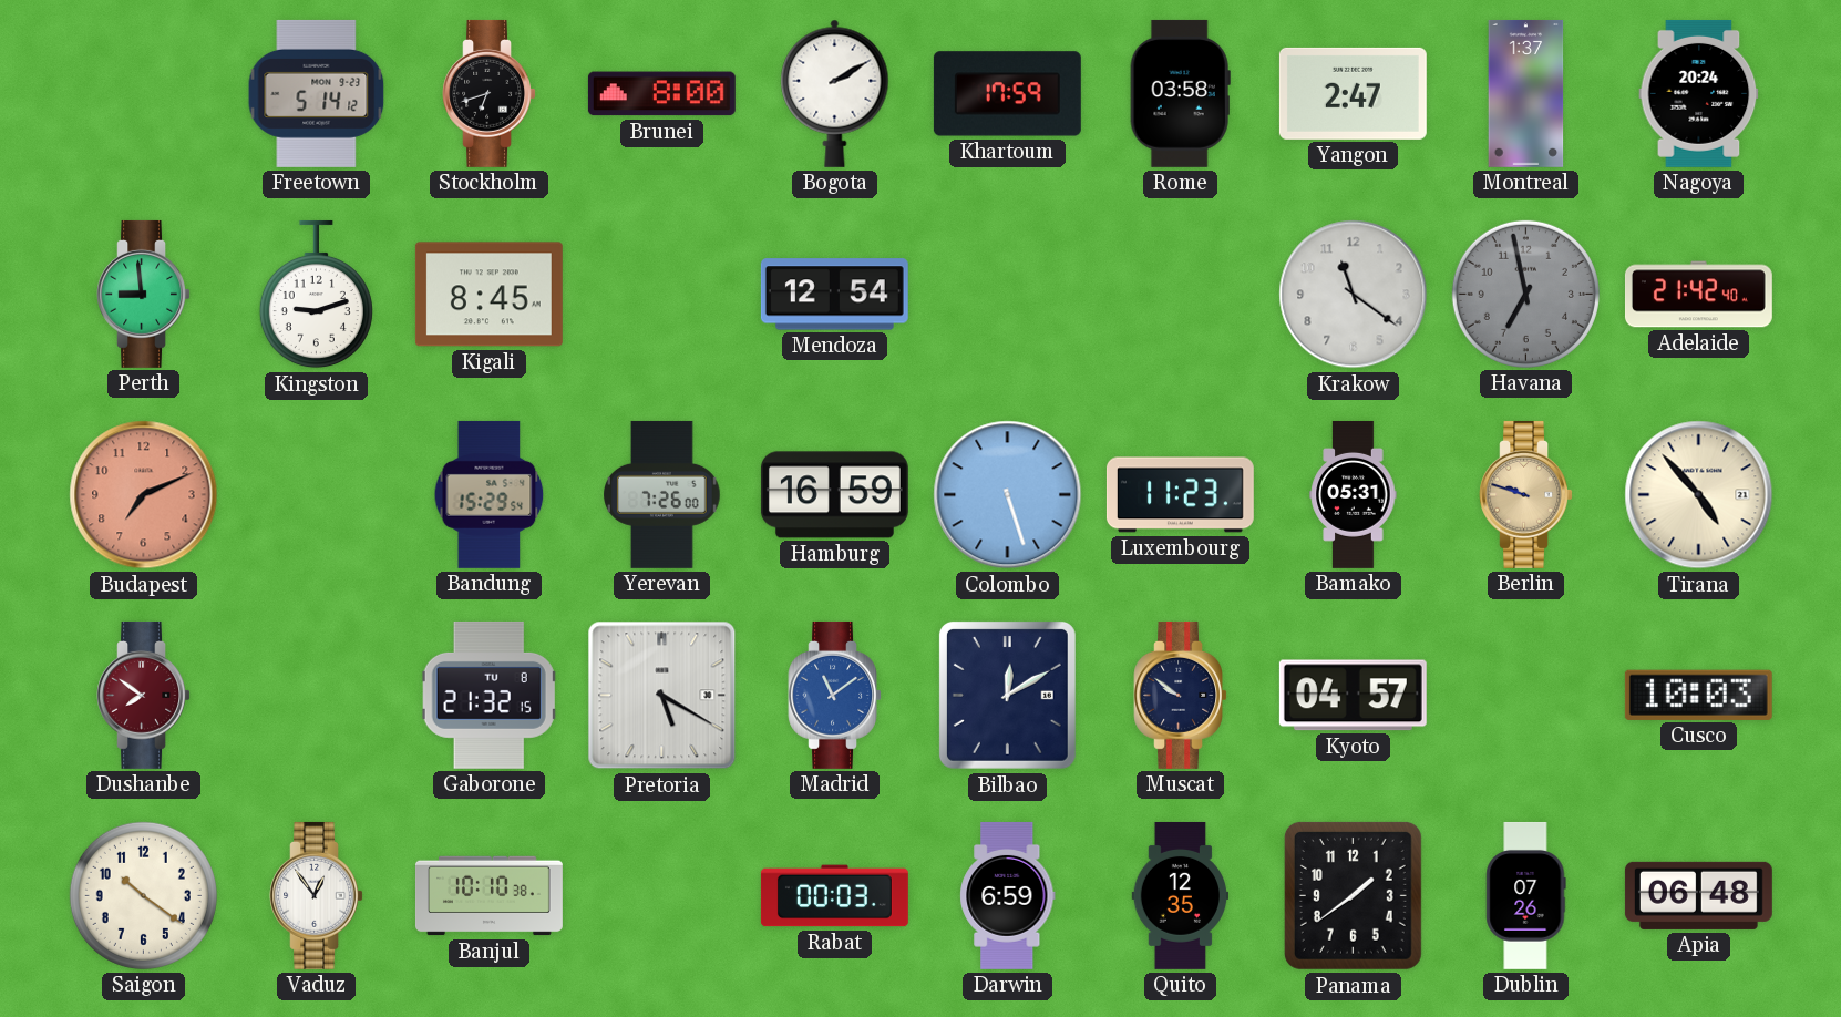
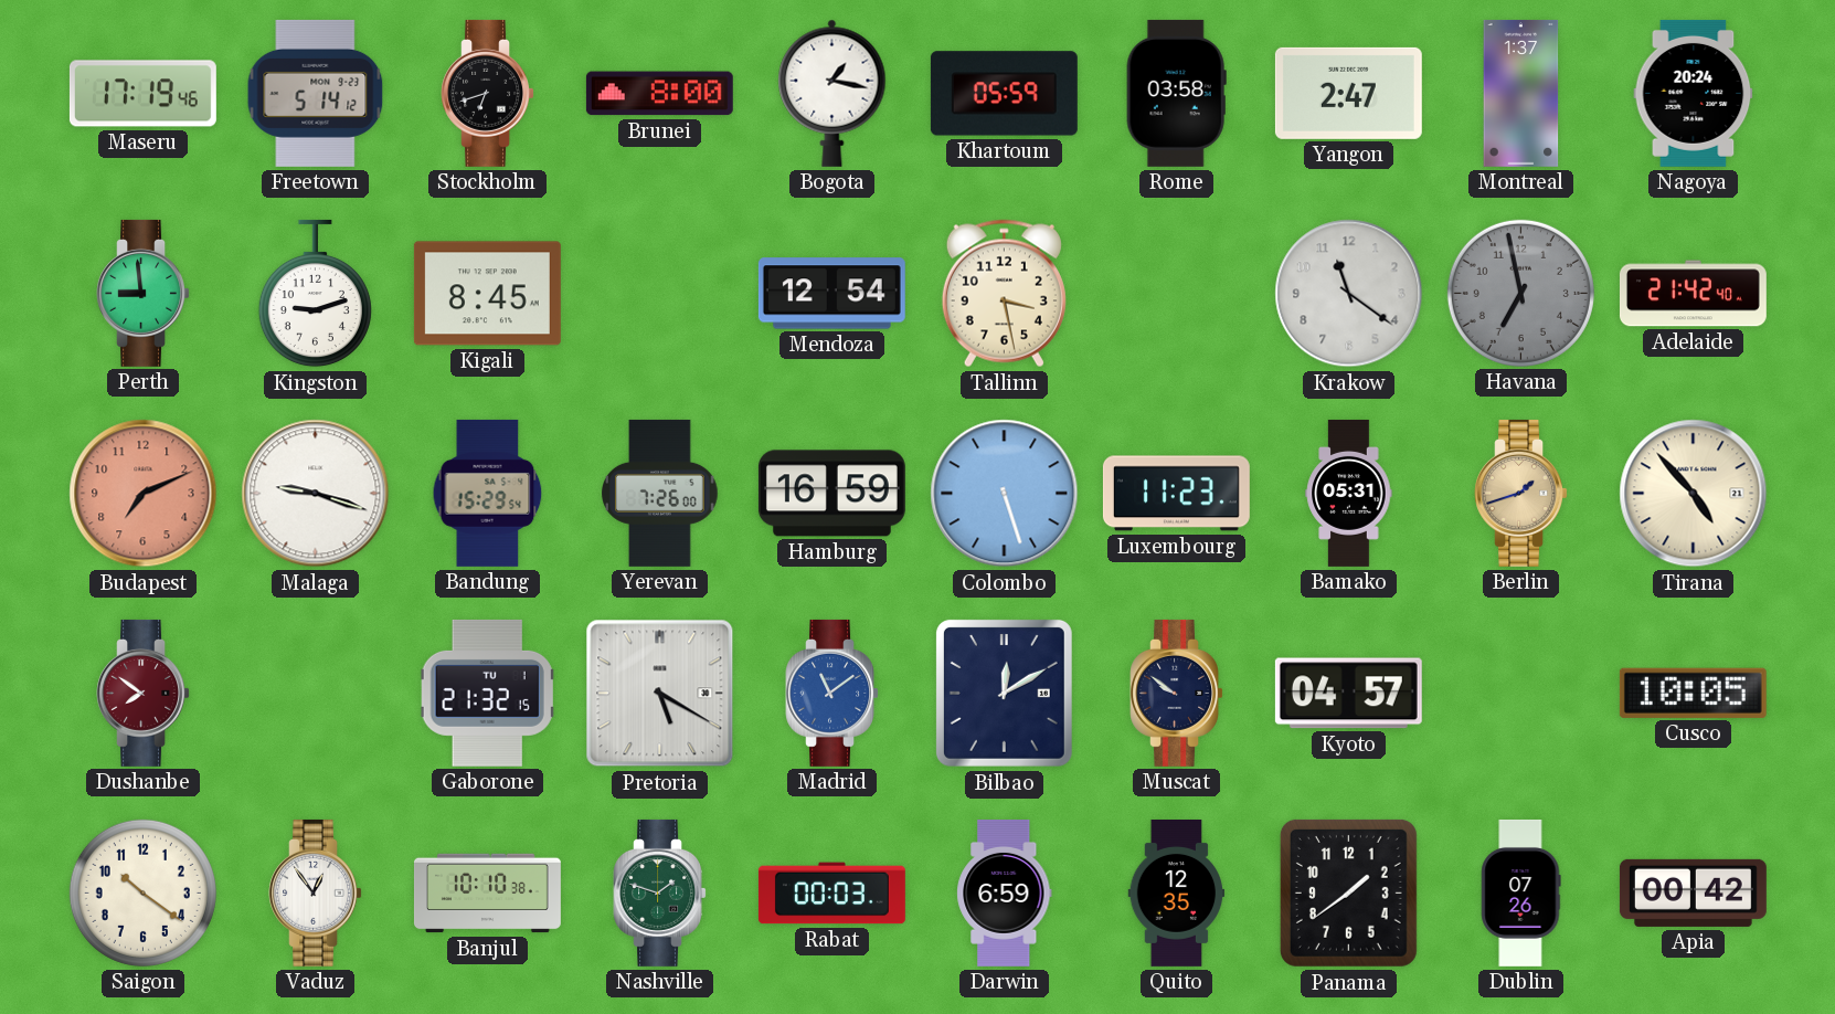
Maseru: none -> 17:19
Bogota: 2:10 -> 1:17
Khartoum: 17:59 -> 05:59
Tallinn: none -> 3:28
Malaga: none -> 9:18
Berlin: 9:48 -> 1:42
Gaborone date: TU 8 -> TU 1
Cusco: 10:03 -> 10:05
Nashville: none -> 1:48
Apia: 06:48 -> 00:42
